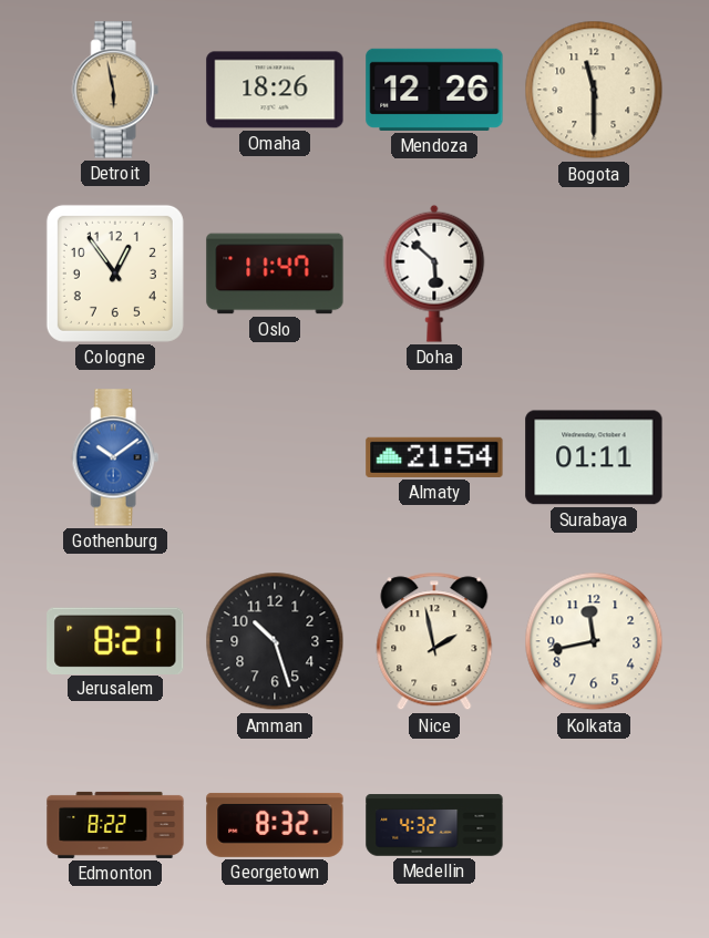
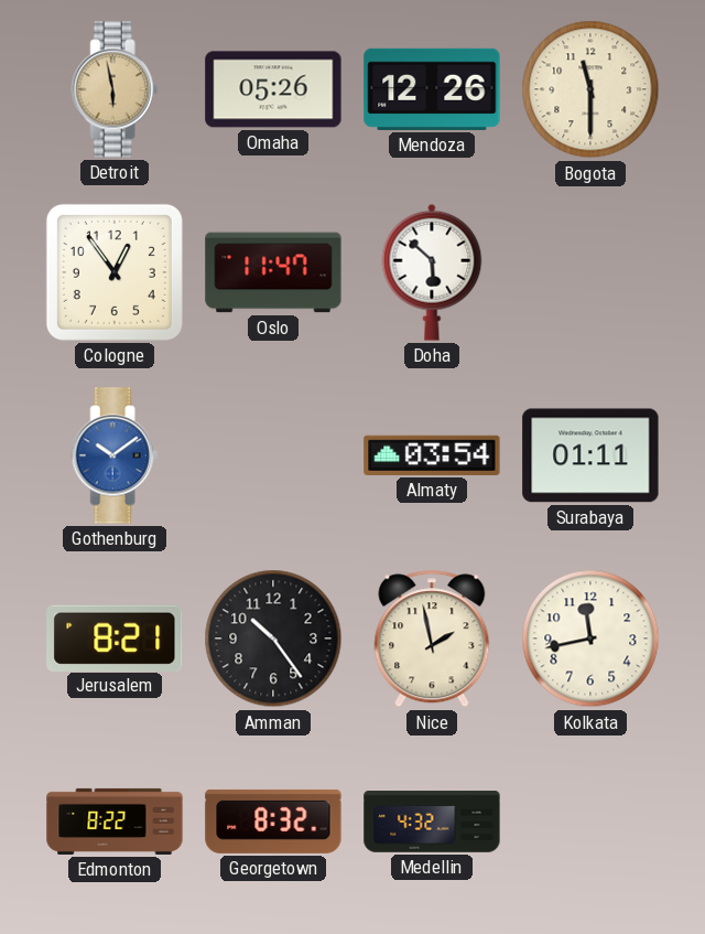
Omaha: 18:26 -> 05:26
Almaty: 21:54 -> 03:54
Amman: 10:27 -> 10:24
